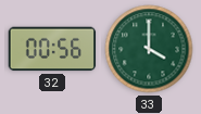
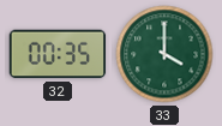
32: 00:56 -> 00:35
